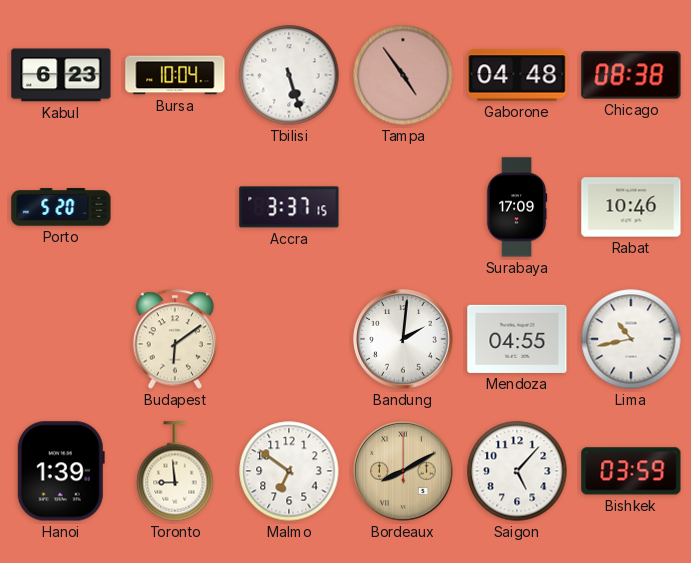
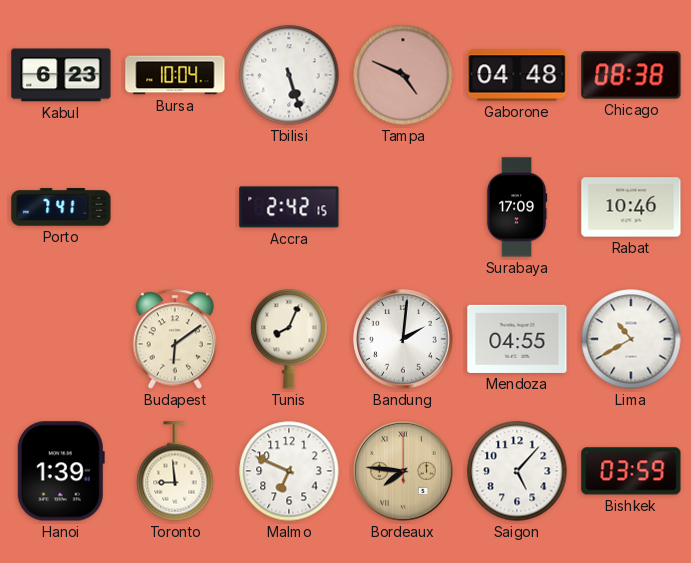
Tampa: 4:54 -> 4:49
Porto: 5:20 -> 7:41
Accra: 3:37 -> 2:42
Tunis: none -> 8:04
Lima: 10:43 -> 10:40
Malmo: 6:51 -> 6:49
Bordeaux: 8:10 -> 7:46
